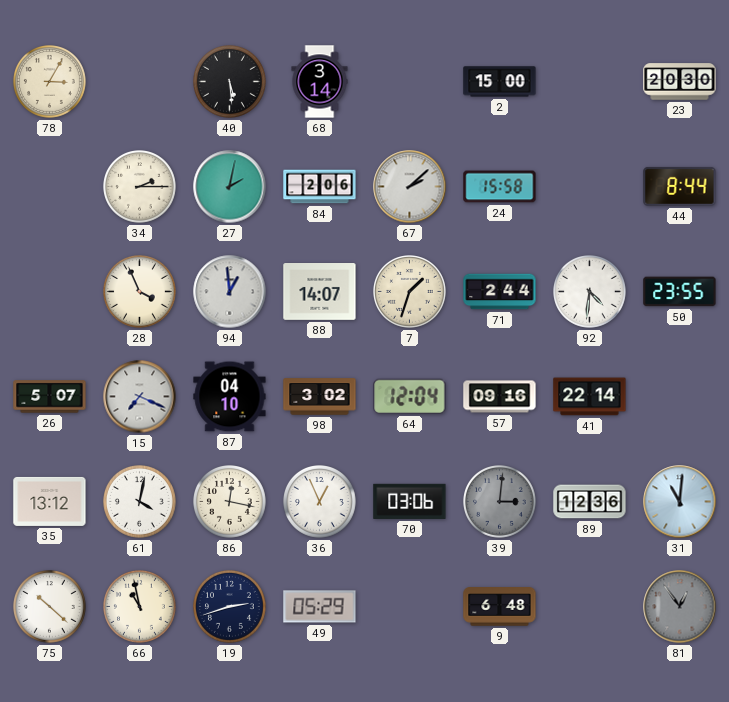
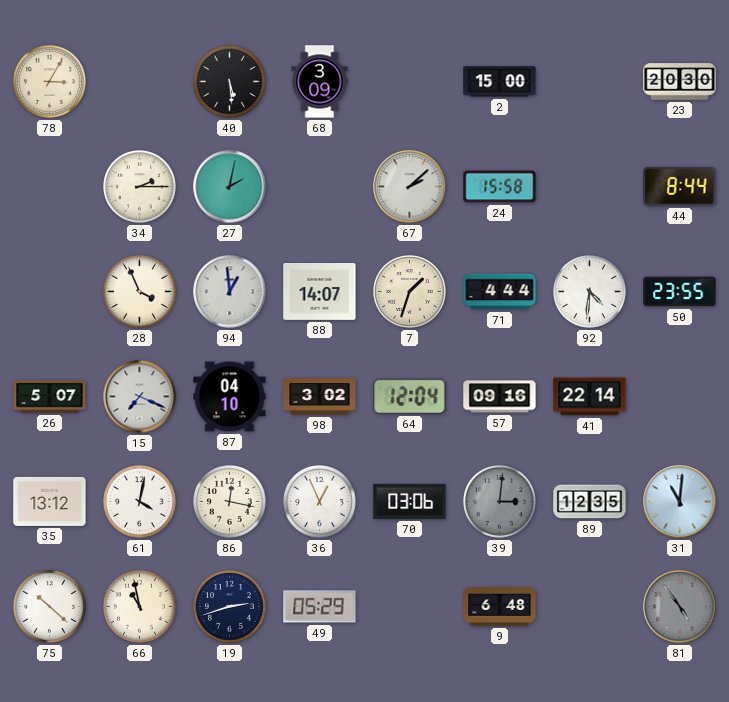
68: 3:14 -> 3:09
84: 2:06 -> none
71: 2:44 -> 4:44
89: 12:36 -> 12:35
81: 12:54 -> 4:54
